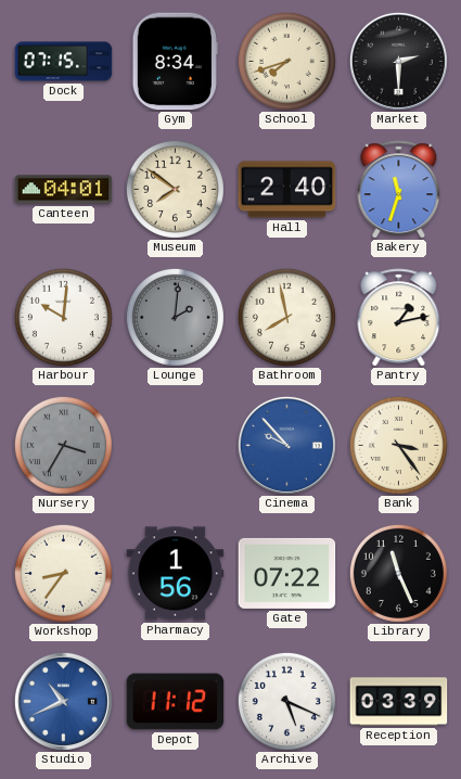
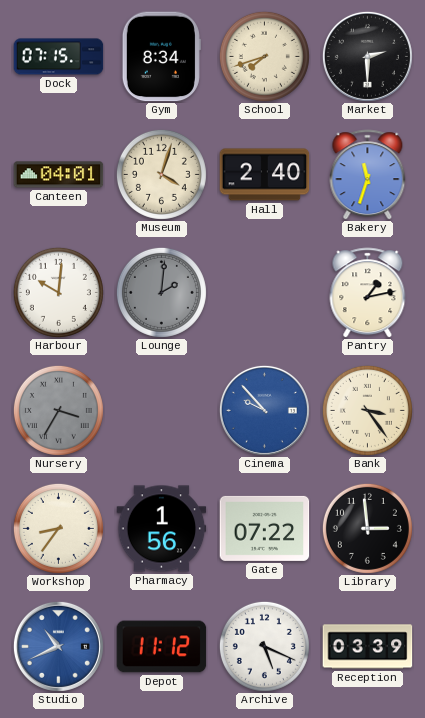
Museum: 7:51 -> 4:03
Bathroom: 7:58 -> none
Library: 11:26 -> 2:59
